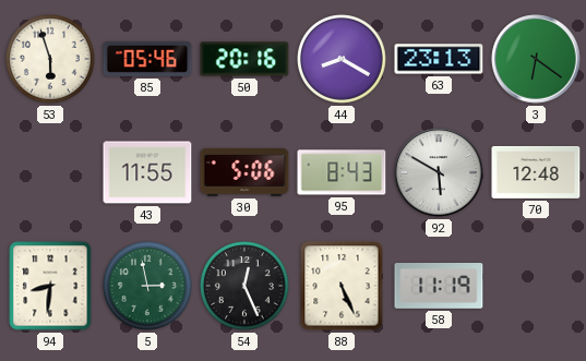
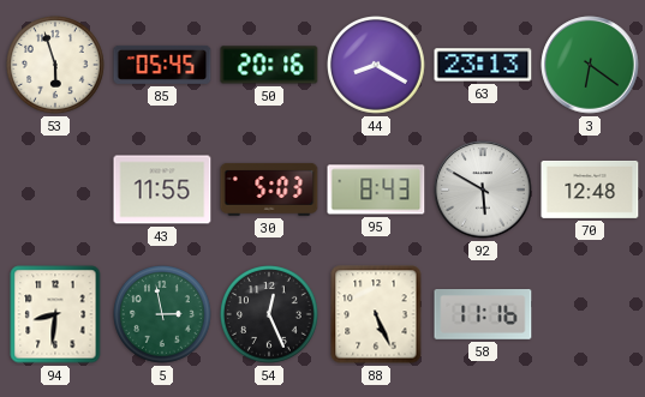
85: 05:46 -> 05:45
30: 5:06 -> 5:03
58: 11:19 -> 11:16
